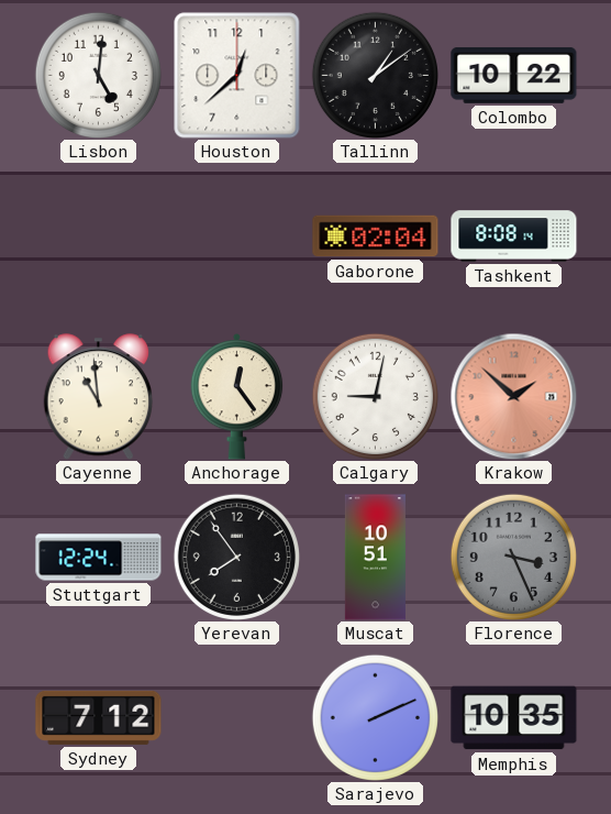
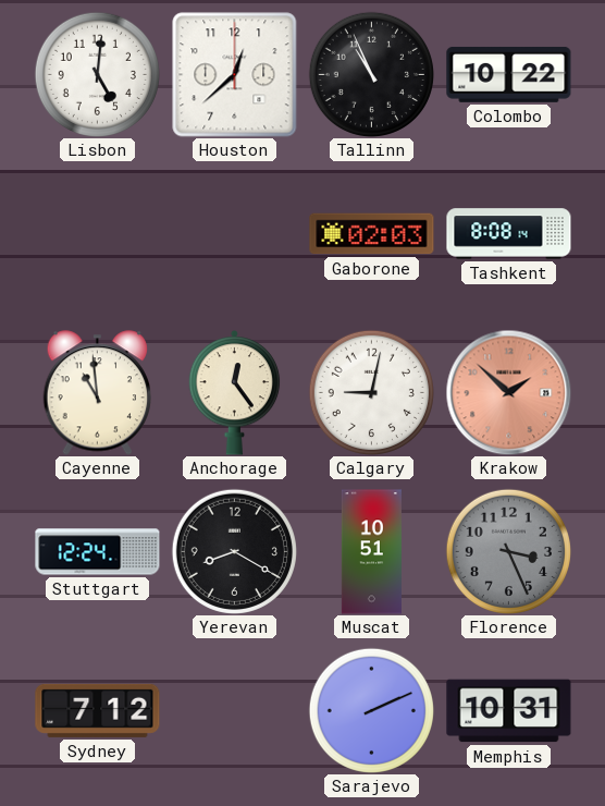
Tallinn: 1:09 -> 10:56
Gaborone: 02:04 -> 02:03
Yerevan: 7:54 -> 8:20
Memphis: 10:35 -> 10:31
